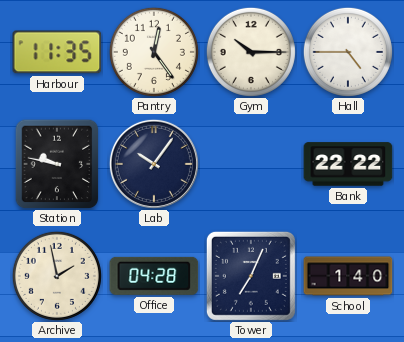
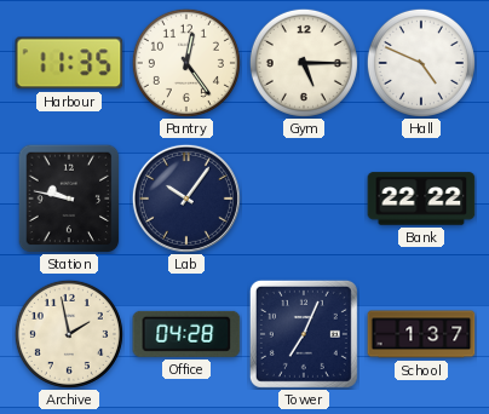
Gym: 10:15 -> 5:15
Hall: 4:45 -> 4:49
School: 1:40 -> 1:37
